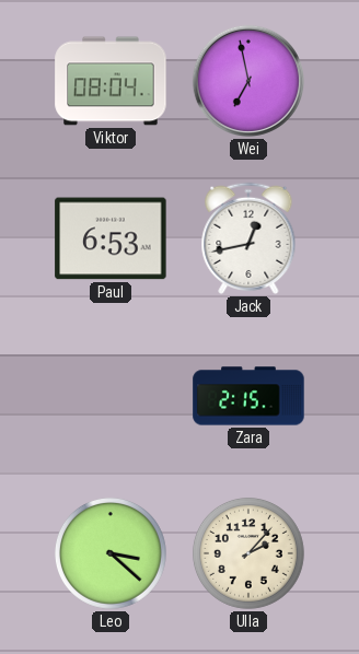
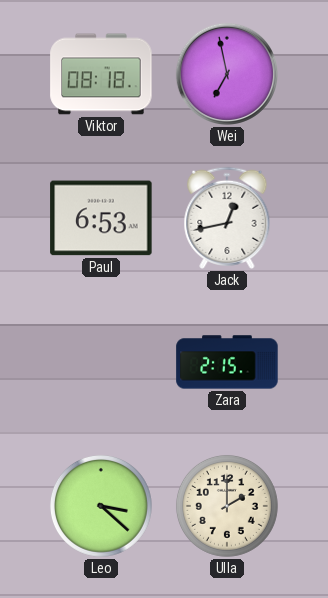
Viktor: 08:04 -> 08:18
Ulla: 2:07 -> 2:00
